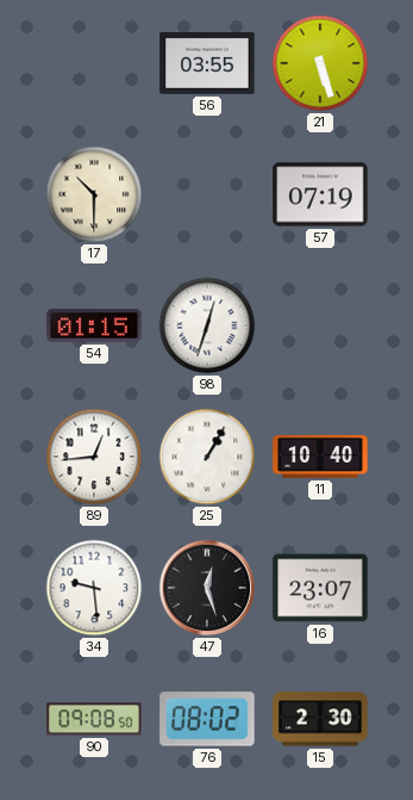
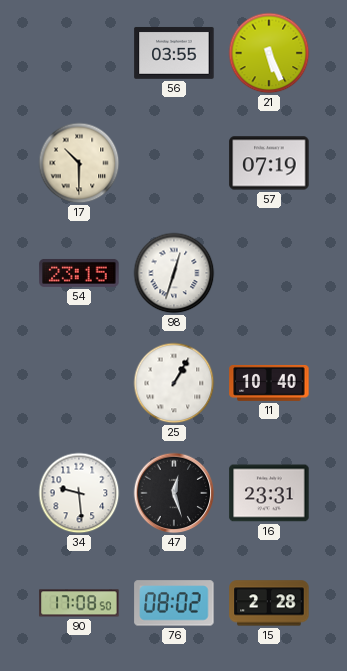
21: 5:27 -> 5:26
54: 01:15 -> 23:15
89: 12:44 -> none
16: 23:07 -> 23:31
90: 09:08 -> 17:08
15: 2:30 -> 2:28
